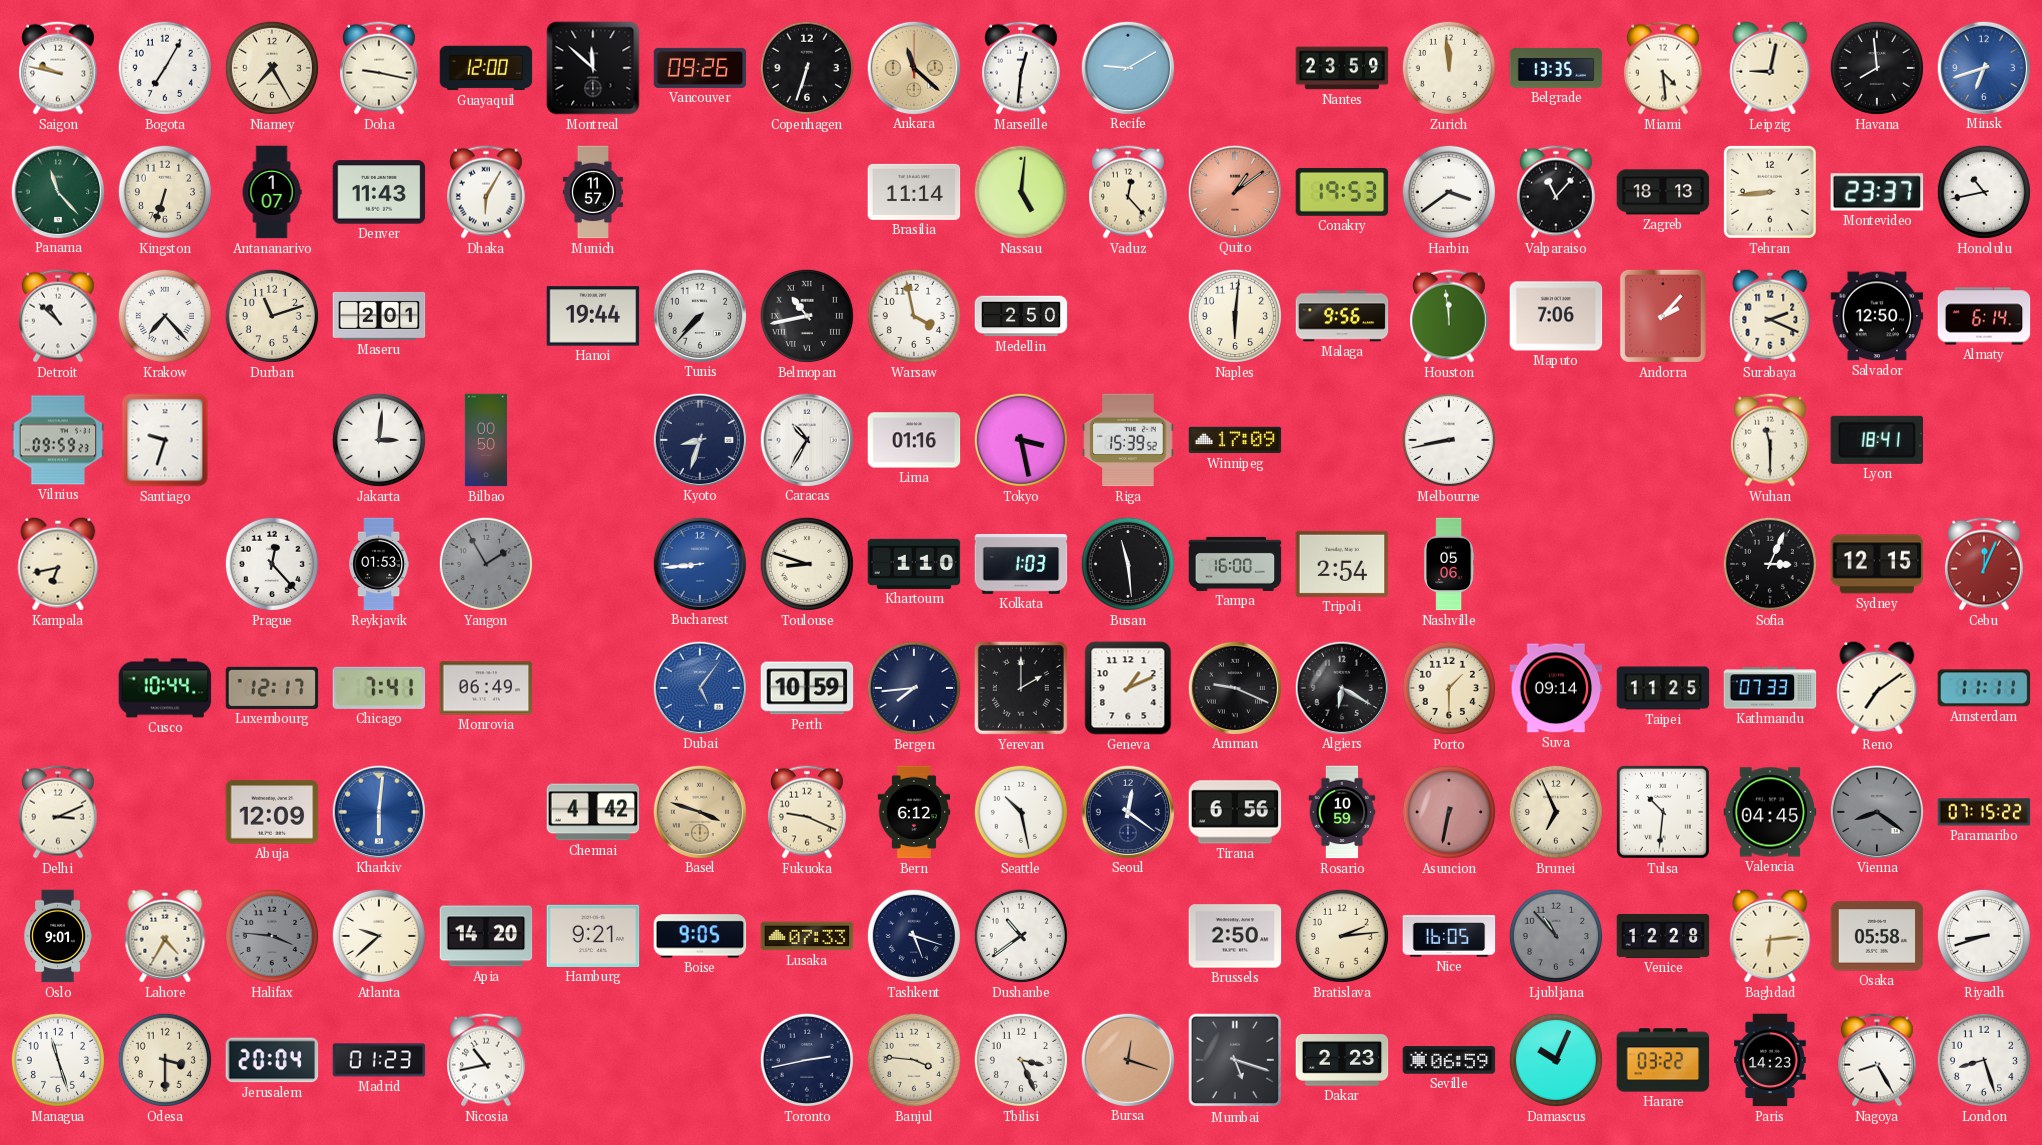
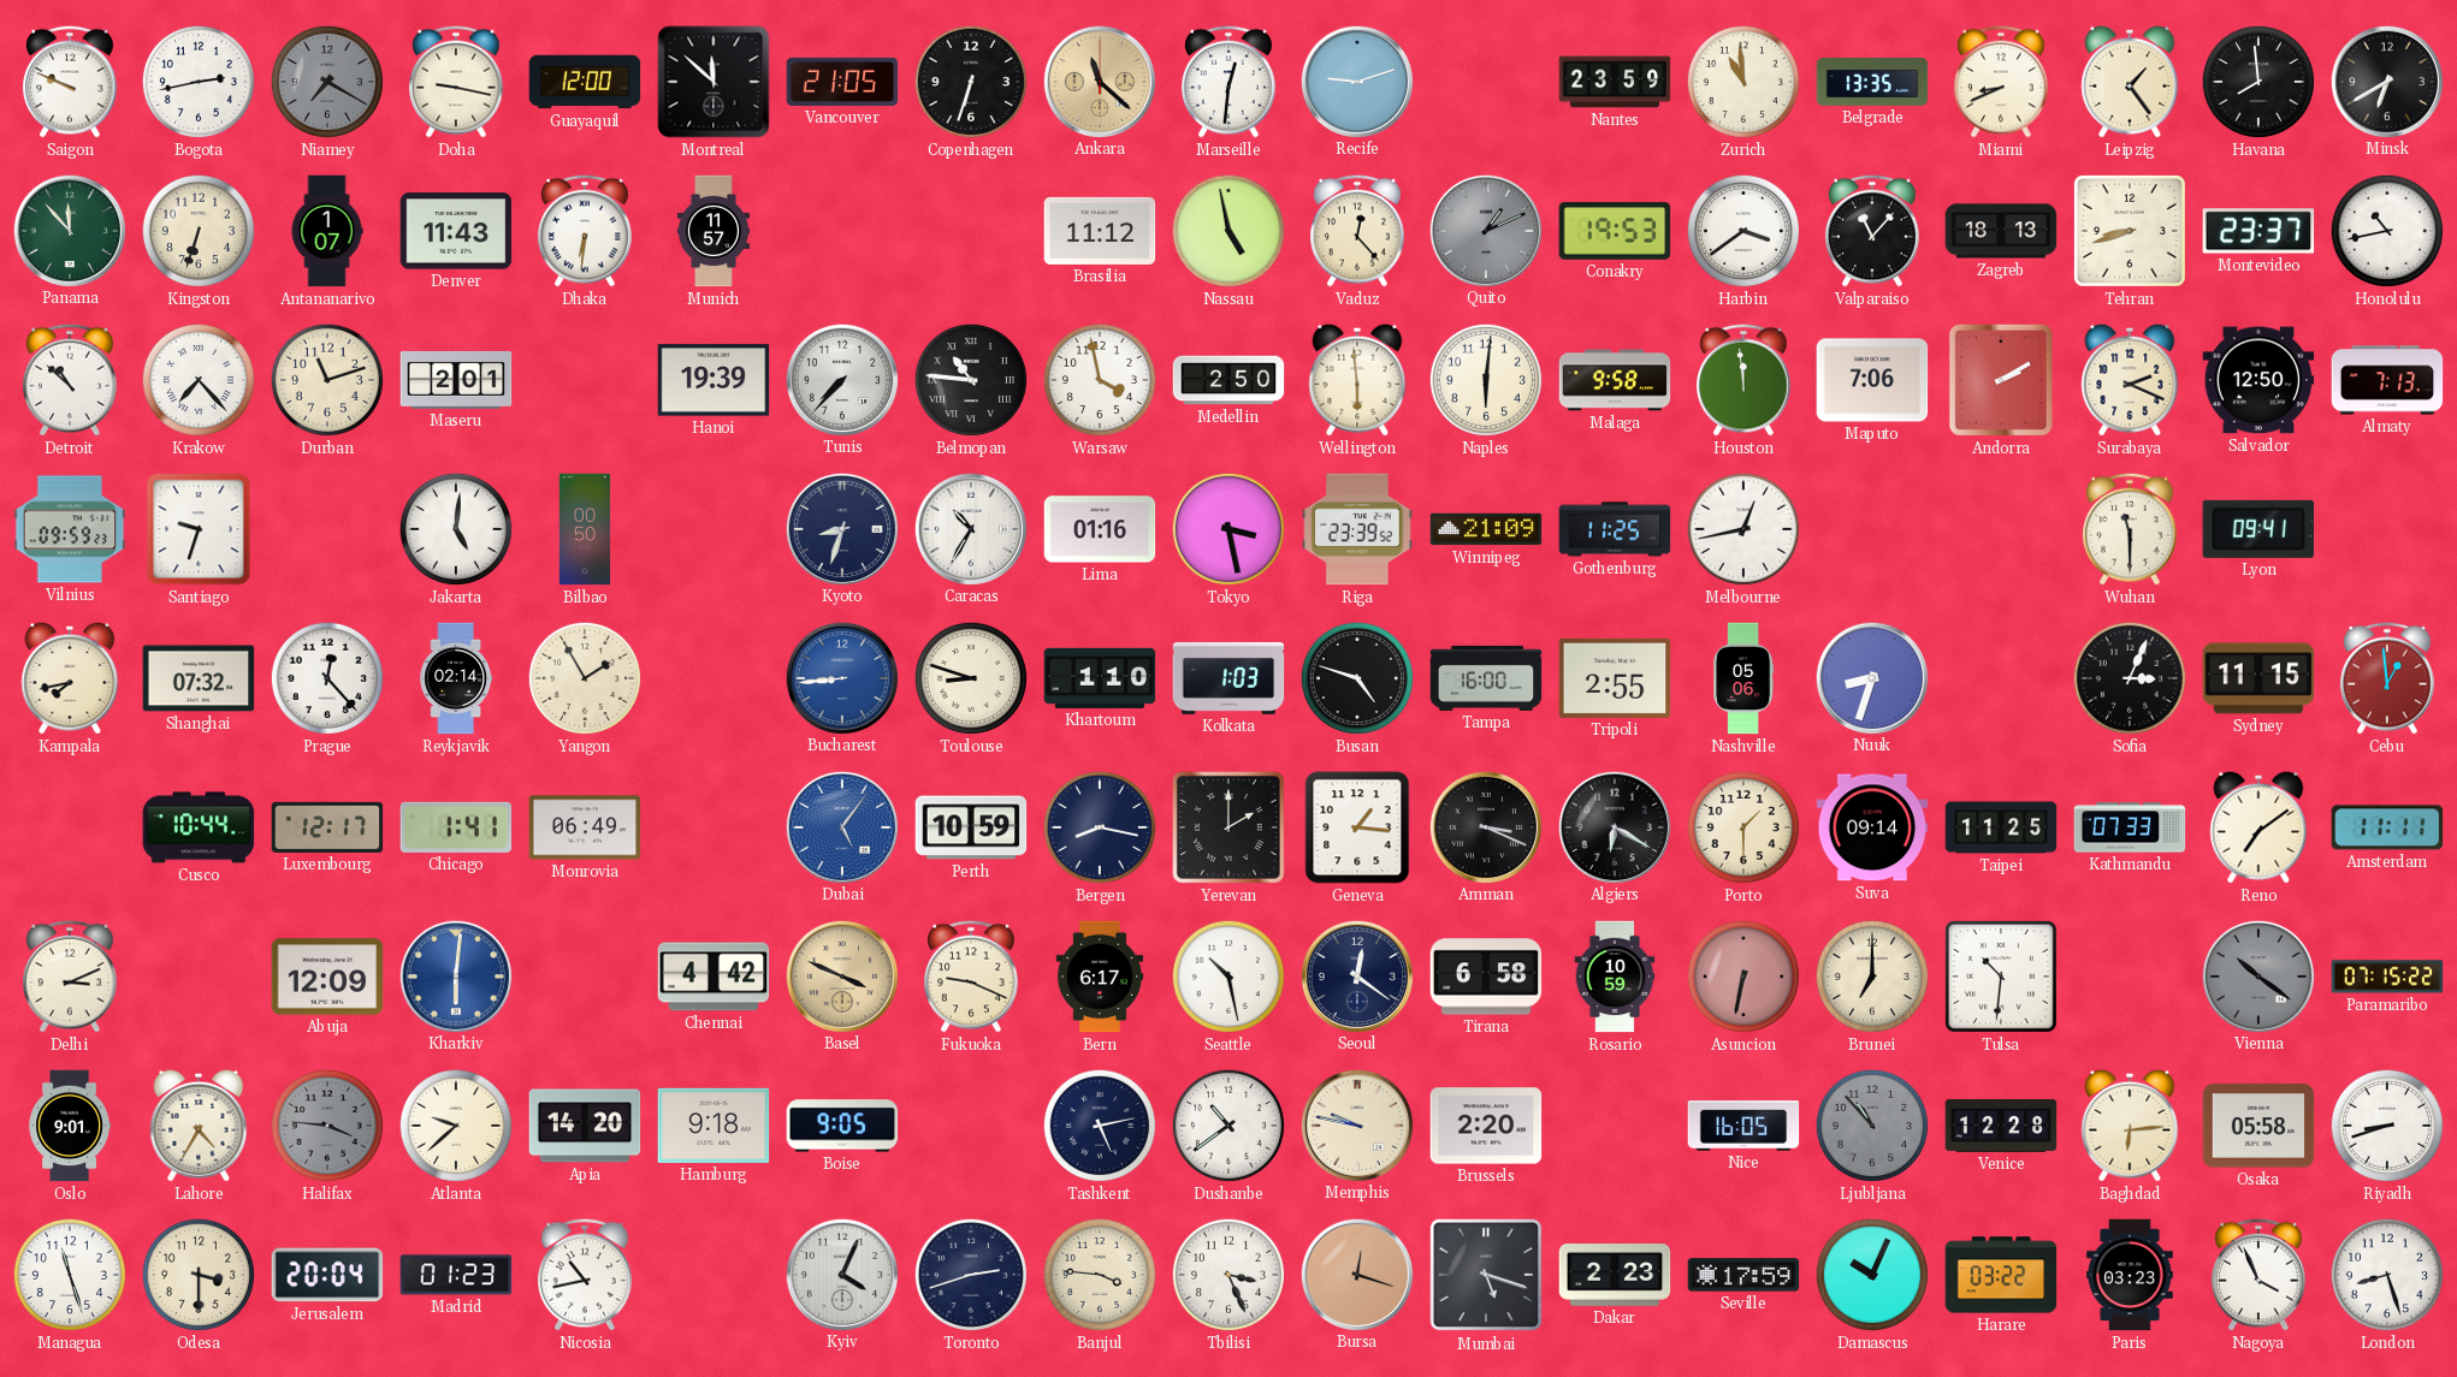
Saigon: 9:47 -> 9:49
Bogota: 7:05 -> 2:43
Niamey: 7:25 -> 7:20
Niamey dial: cream -> grey
Vancouver: 09:26 -> 21:05
Recife: 9:10 -> 9:12
Zurich: 11:59 -> 10:59
Miami: 4:29 -> 8:41
Leipzig: 9:02 -> 1:24
Minsk: 6:42 -> 6:40
Minsk dial: blue -> black
Panama: 11:23 -> 11:53
Dhaka: 6:05 -> 6:31
Brasilia: 11:14 -> 11:12
Nassau: 5:01 -> 4:58
Quito: 1:09 -> 1:11
Quito dial: salmon -> grey
Tehran: 8:44 -> 8:42
Hanoi: 19:44 -> 19:39
Belmopan: 10:43 -> 10:46
Wellington: none -> 5:59
Malaga: 9:56 -> 9:58
Andorra: 2:07 -> 2:10
Almaty: 6:14 -> 7:13
Jakarta: 3:01 -> 5:01
Riga: 15:39 -> 23:39
Winnipeg: 17:09 -> 21:09
Gothenburg: none -> 11:25
Melbourne: 8:43 -> 12:43
Lyon: 18:41 -> 09:41
Kampala: 6:43 -> 7:43
Shanghai: none -> 07:32
Reykjavik: 01:53 -> 02:14
Yangon dial: grey -> cream
Busan: 11:29 -> 4:48
Tripoli: 2:54 -> 2:55
Nuuk: none -> 8:33
Sydney: 12:15 -> 11:15
Cebu: 12:04 -> 12:59
Chicago: 7:41 -> 1:41
Bergen: 7:44 -> 8:17
Geneva: 1:11 -> 1:16
Amman: 9:19 -> 3:19
Basel: 3:48 -> 3:49
Bern: 6:12 -> 6:17
Tirana: 6:56 -> 6:58
Brunei: 6:56 -> 7:00
Valencia: 04:45 -> none
Vienna: 8:21 -> 10:21
Hamburg: 9:21 -> 9:18
Lusaka: 07:33 -> none
Tashkent: 5:18 -> 5:13
Memphis: none -> 9:47
Brussels: 2:50 -> 2:20
Bratislava: 2:14 -> none
Kyiv: none -> 4:04
Toronto: 2:43 -> 2:42
Seville: 06:59 -> 17:59
Paris: 14:23 -> 03:23
Nagoya: 8:25 -> 3:56
